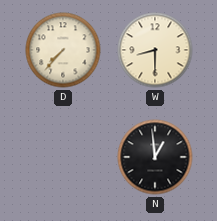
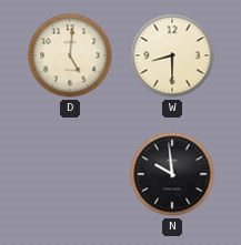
D: 7:37 -> 5:01
N: 12:59 -> 9:59
